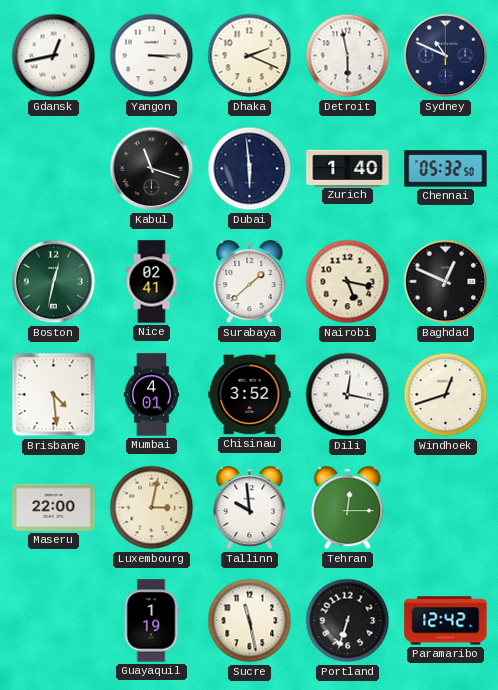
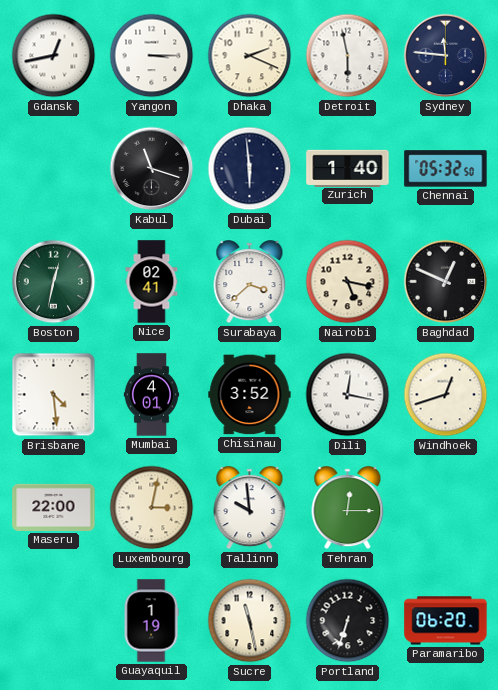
Sydney: 10:49 -> 11:46
Surabaya: 1:38 -> 3:38
Paramaribo: 12:42 -> 06:20
